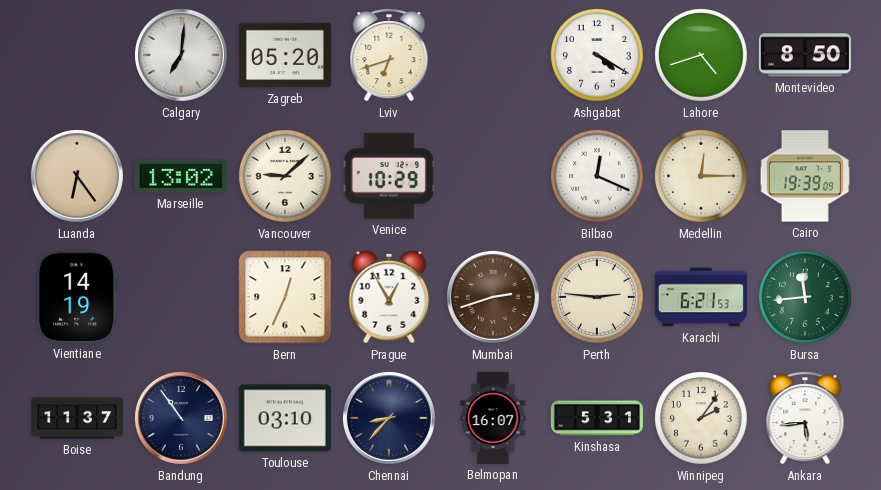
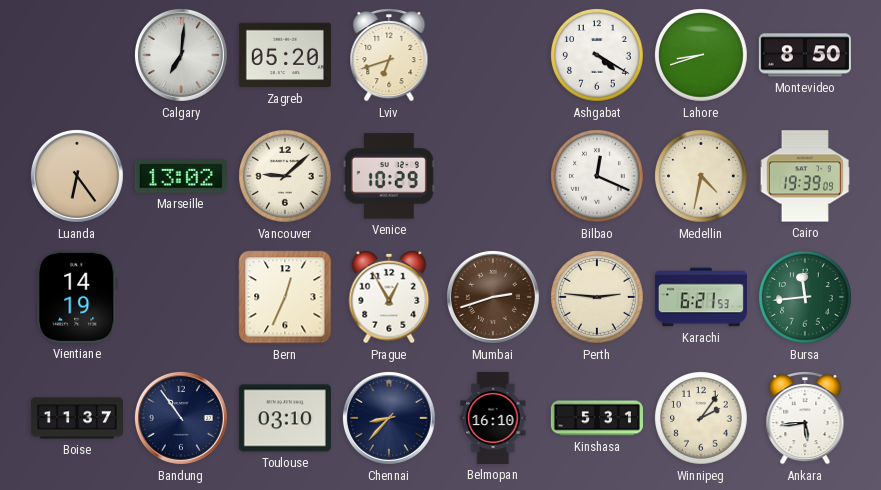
Lahore: 4:42 -> 8:42
Medellin: 12:15 -> 4:32
Belmopan: 16:07 -> 16:10
